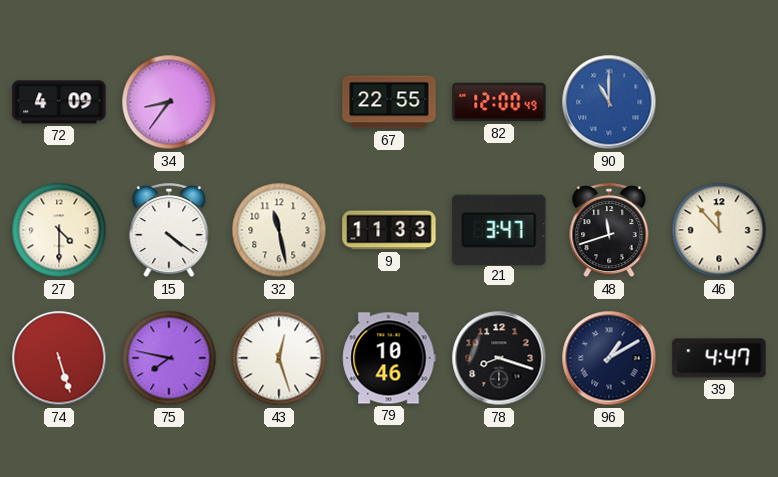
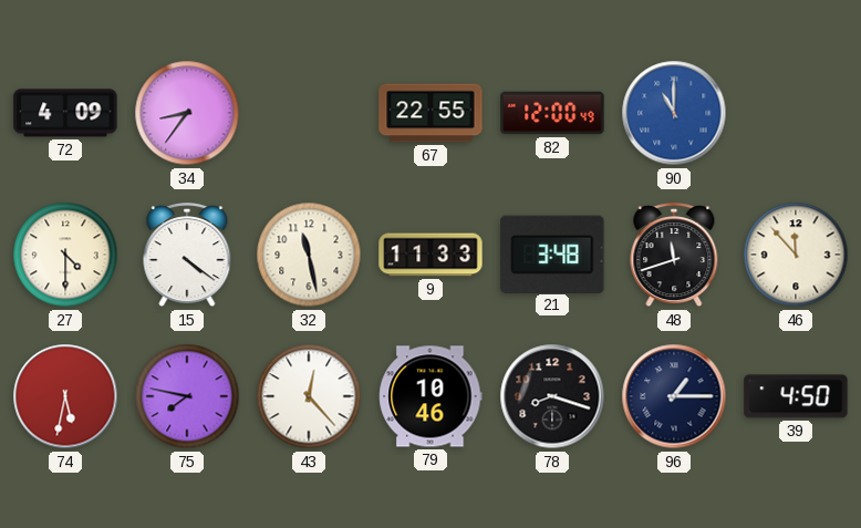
21: 3:47 -> 3:48
74: 5:27 -> 5:32
43: 12:27 -> 12:23
96: 1:10 -> 1:15
39: 4:47 -> 4:50
